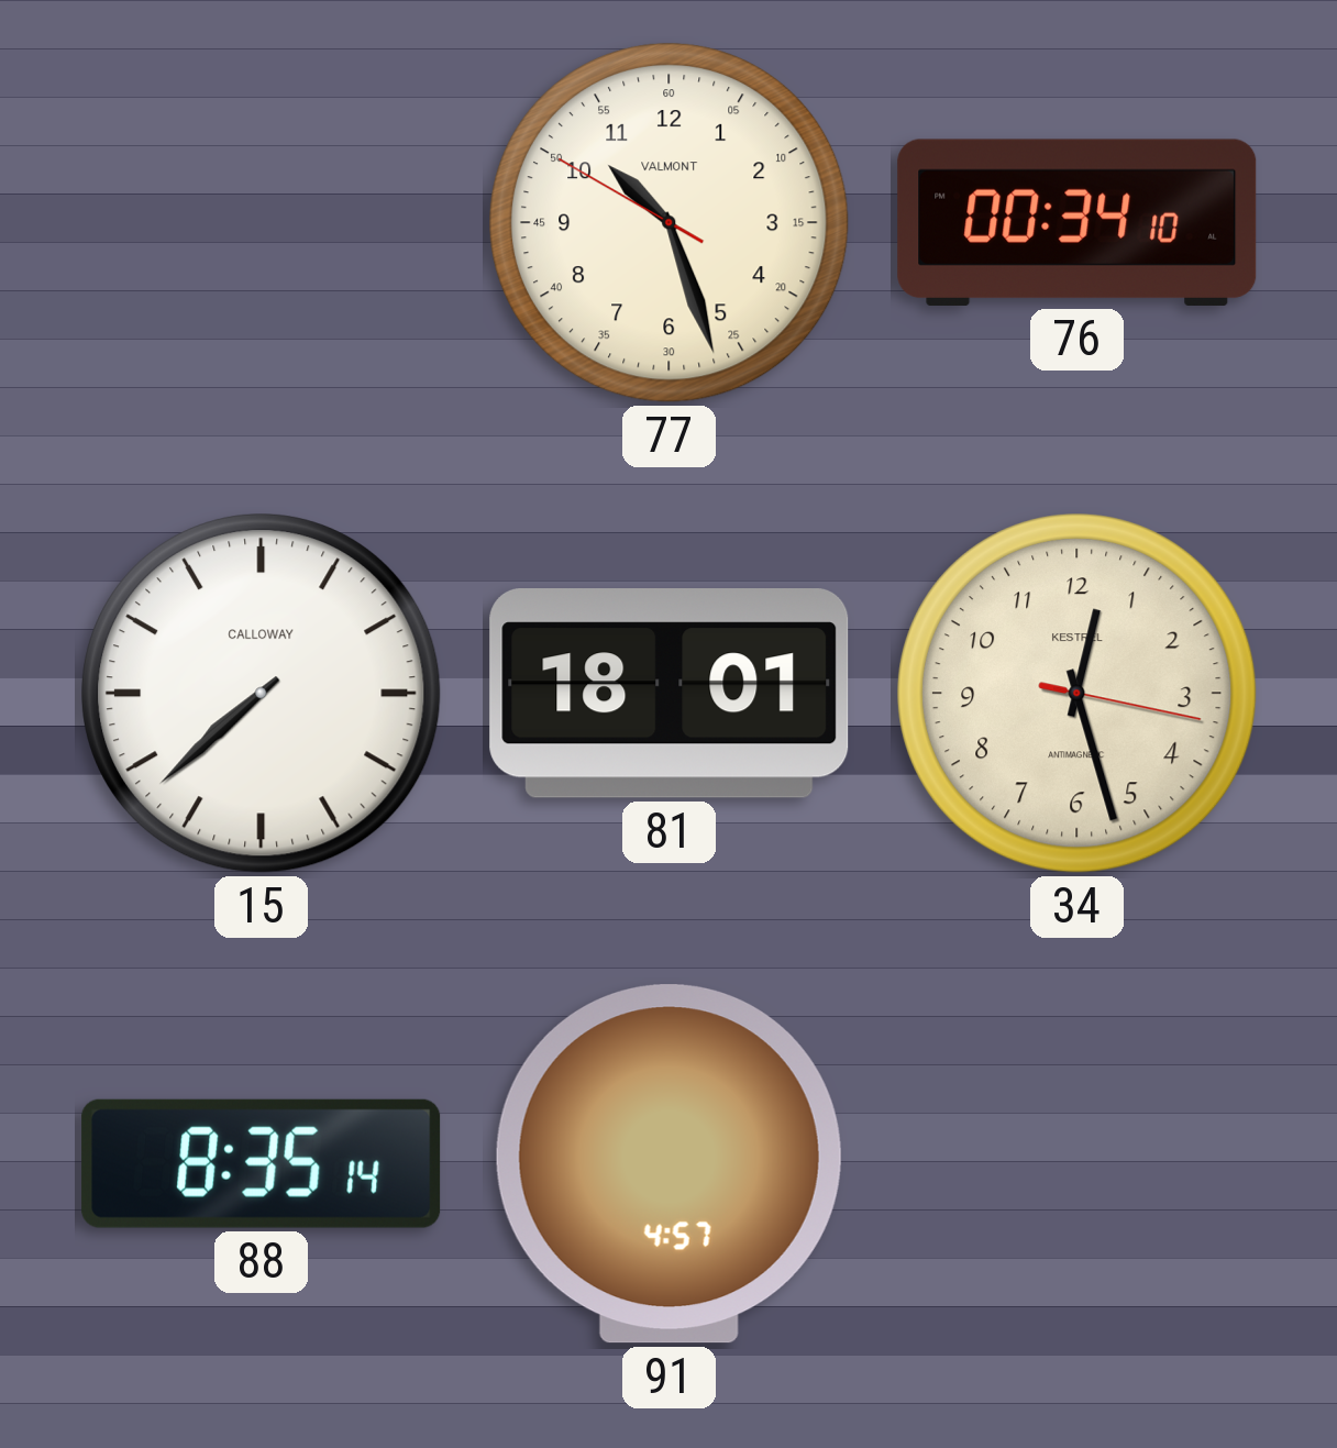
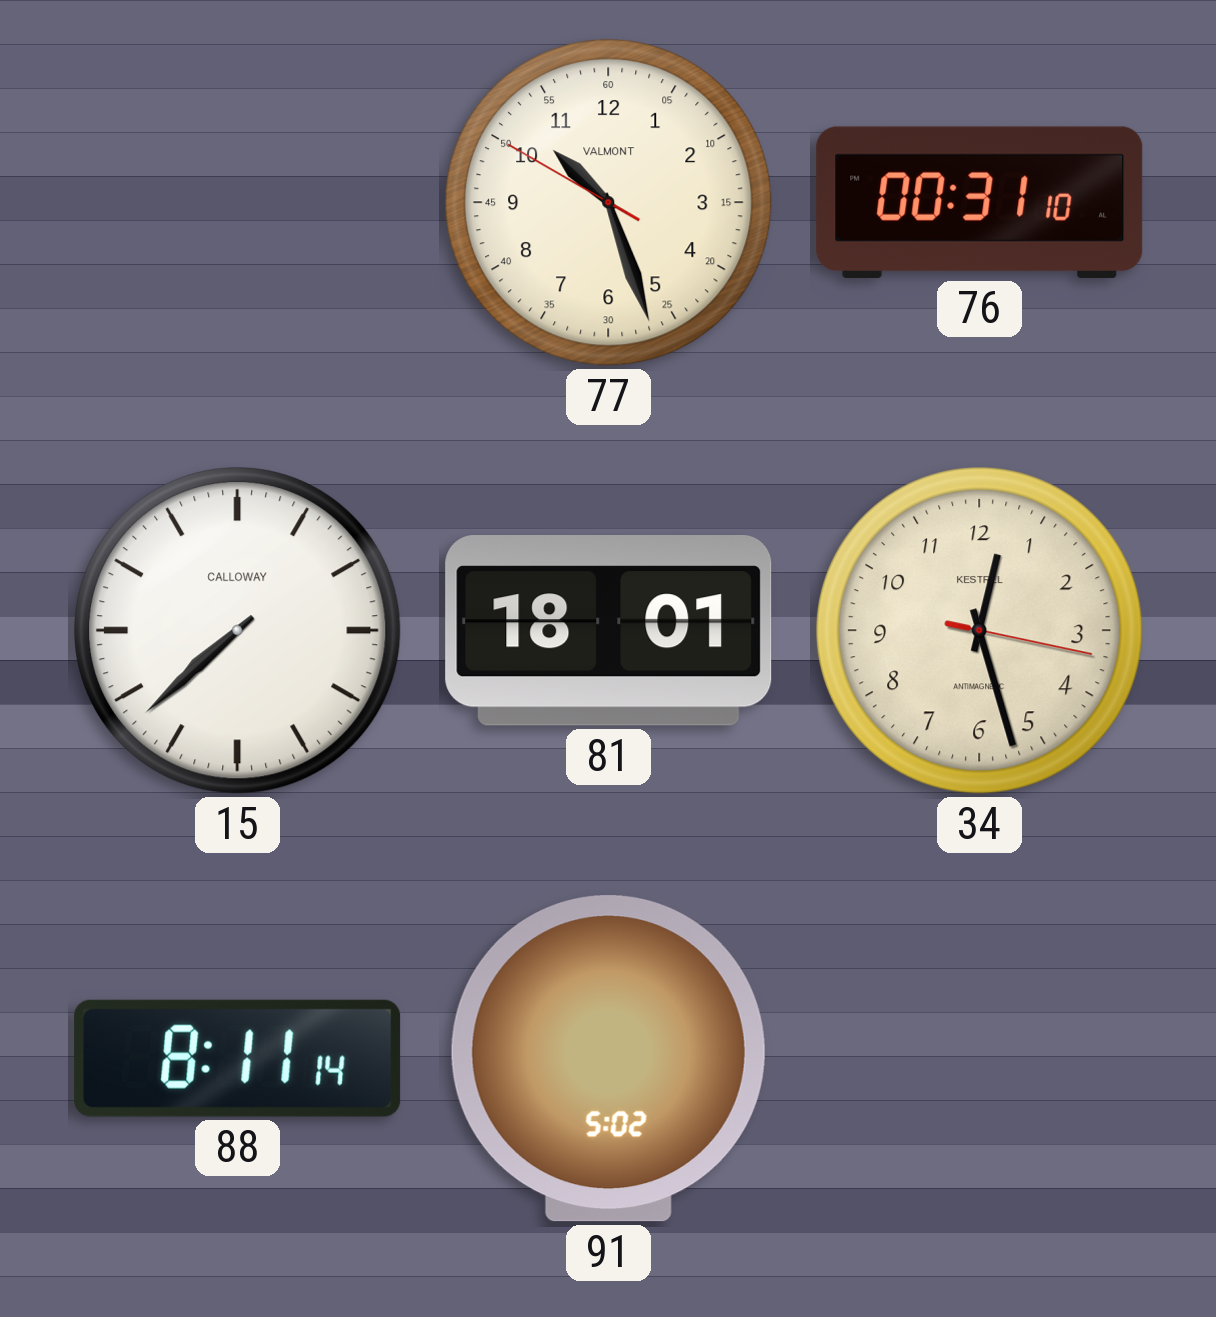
76: 00:34 -> 00:31
88: 8:35 -> 8:11
91: 4:57 -> 5:02
